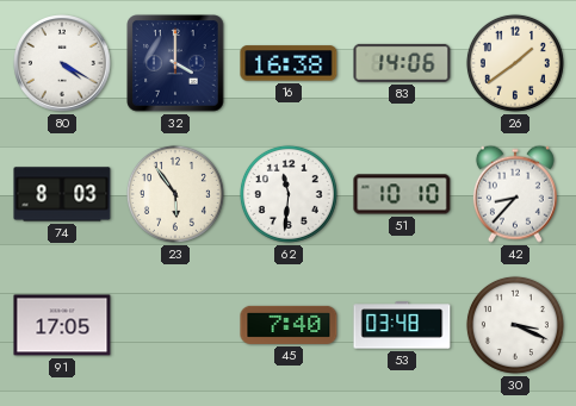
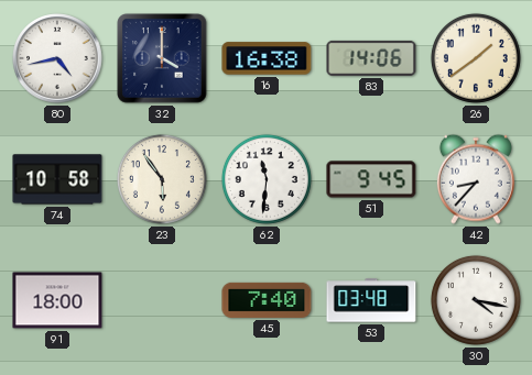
80: 4:20 -> 4:43
74: 8:03 -> 10:58
51: 10:10 -> 9:45
91: 17:05 -> 18:00
30: 3:19 -> 4:17
